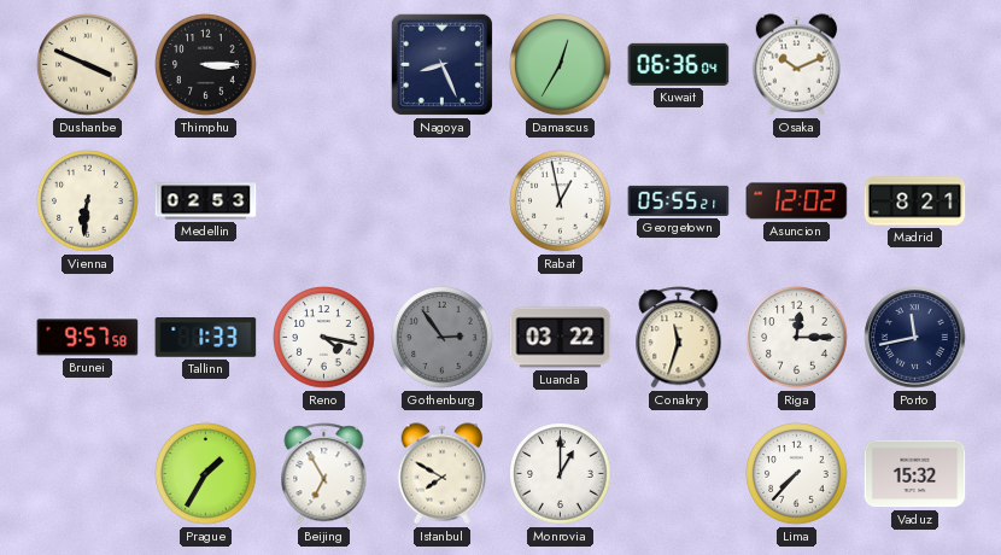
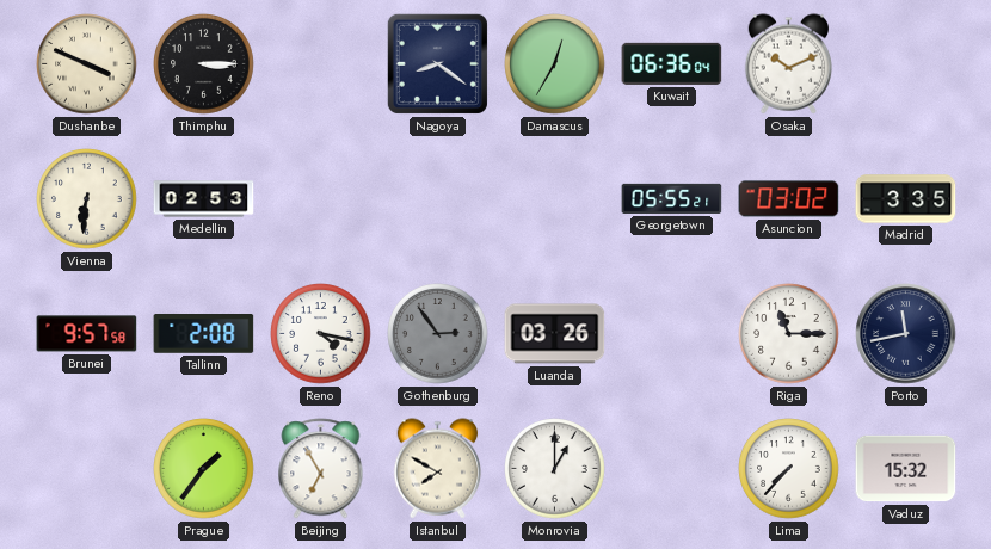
Nagoya: 8:26 -> 8:21
Rabat: 12:58 -> none
Asuncion: 12:02 -> 03:02
Madrid: 8:21 -> 3:35
Tallinn: 1:33 -> 2:08
Luanda: 03:22 -> 03:26
Conakry: 11:33 -> none
Riga: 12:15 -> 11:15
Prague: 1:35 -> 1:36
